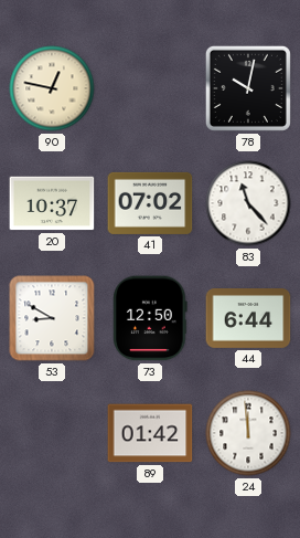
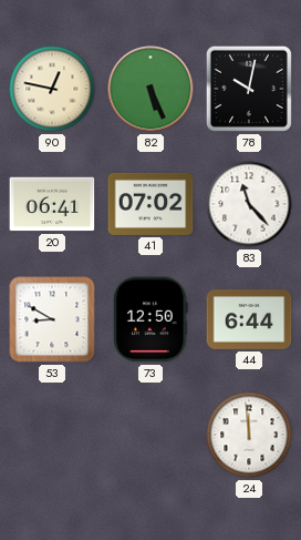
82: none -> 5:26
20: 10:37 -> 06:41
89: 01:42 -> none
